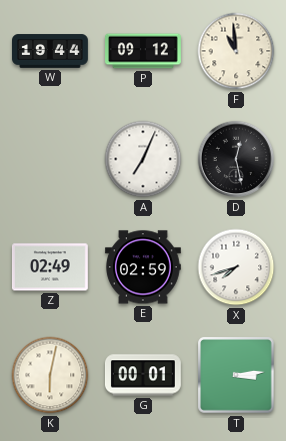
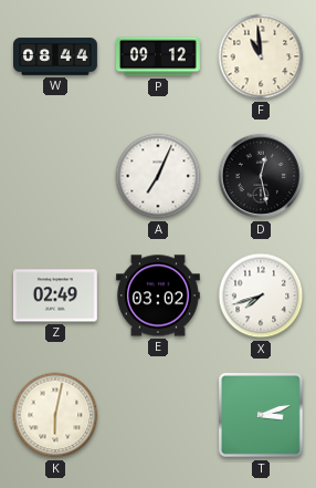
W: 19:44 -> 08:44
E: 02:59 -> 03:02
G: 00:01 -> none
T: 3:14 -> 3:12
